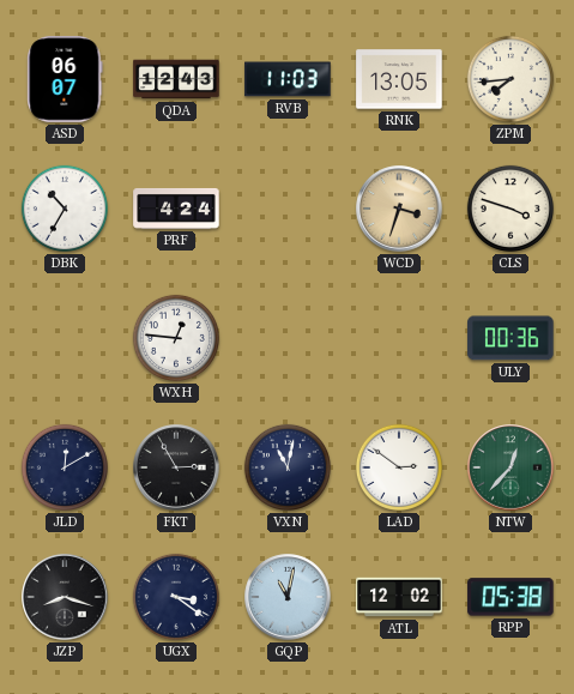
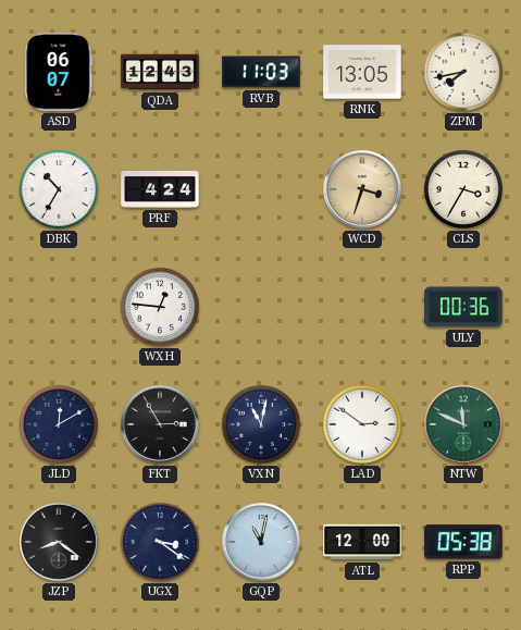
ZPM: 7:44 -> 7:43
CLS: 3:48 -> 3:35
NTW: 12:37 -> 11:49
JZP: 8:18 -> 8:21
ATL: 12:02 -> 12:00
